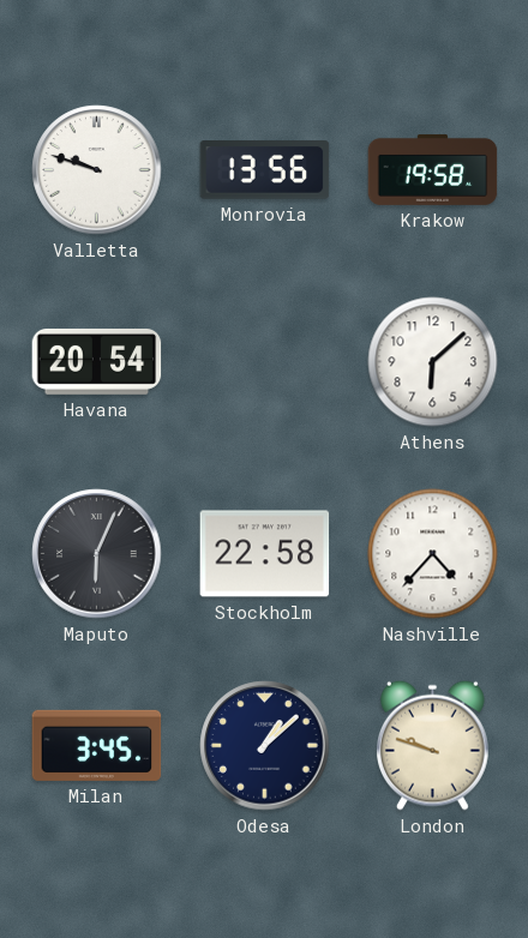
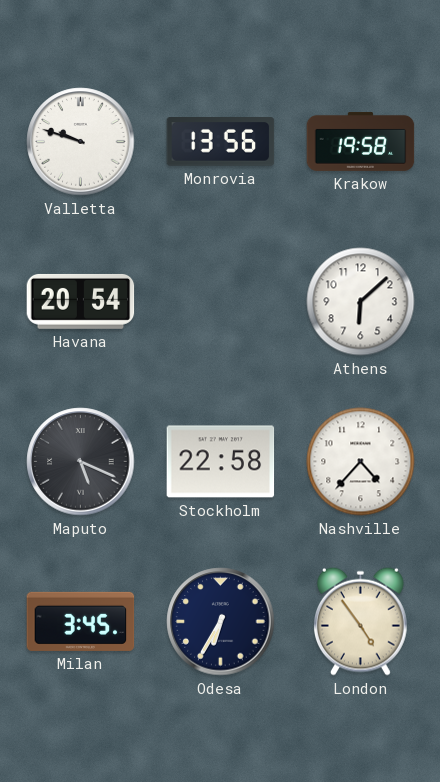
Maputo: 6:04 -> 5:19
Odesa: 1:08 -> 6:35
London: 9:48 -> 4:54
